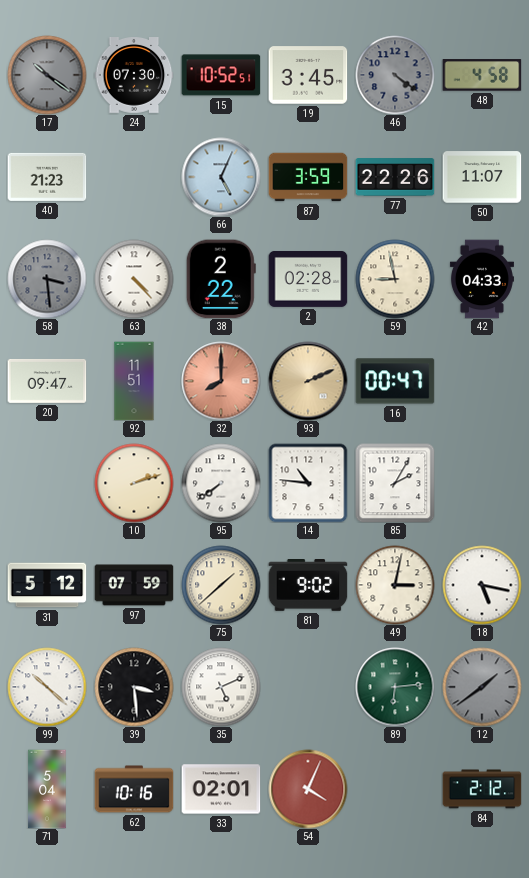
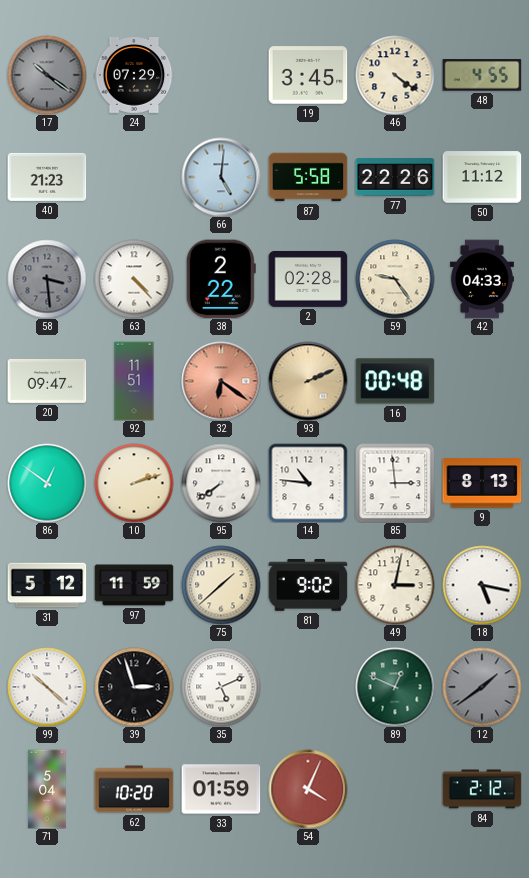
24: 07:30 -> 07:29
15: 10:52 -> none
46 dial: grey -> cream
48: 4:58 -> 4:55
66: 5:04 -> 5:01
87: 3:59 -> 5:58
50: 11:07 -> 11:12
59: 8:58 -> 9:24
32: 8:00 -> 6:21
16: 00:47 -> 00:48
86: none -> 12:51
85: 2:05 -> 2:59
9: none -> 8:13
97: 07:59 -> 11:59
39: 3:29 -> 2:57
89: 6:14 -> 12:49
62: 10:16 -> 10:20
33: 02:01 -> 01:59
